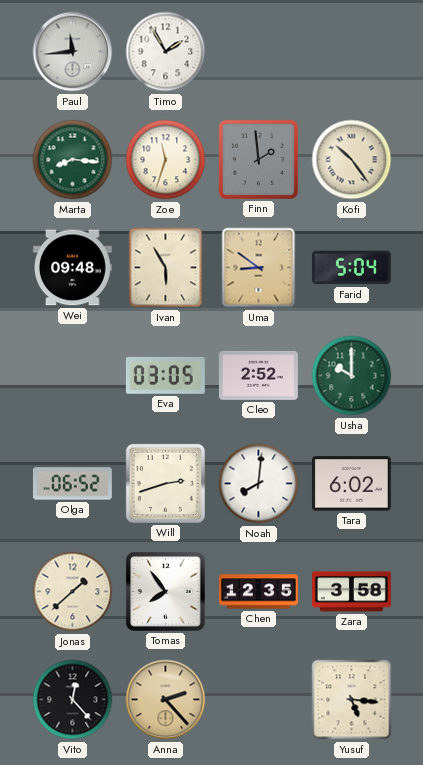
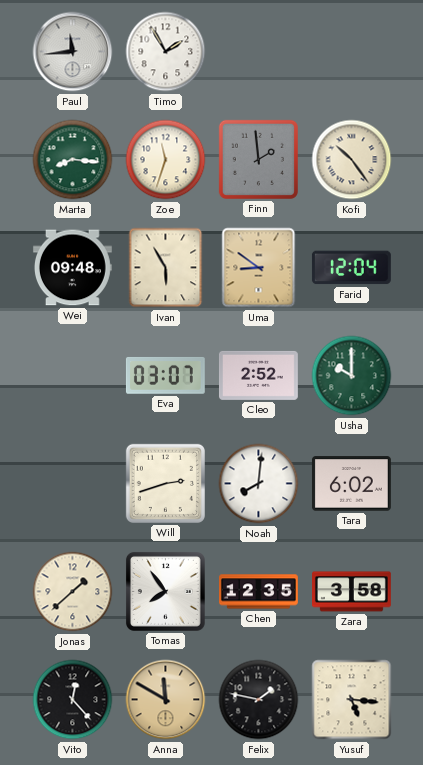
Farid: 5:04 -> 12:04
Eva: 03:05 -> 03:07
Olga: 06:52 -> none
Anna: 2:23 -> 11:50
Felix: none -> 1:47
